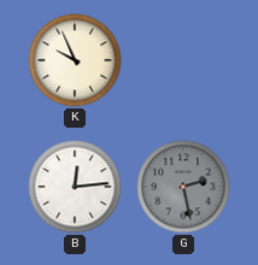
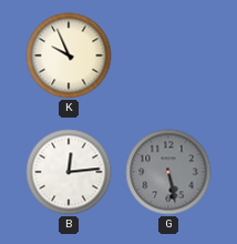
G: 2:28 -> 5:28
